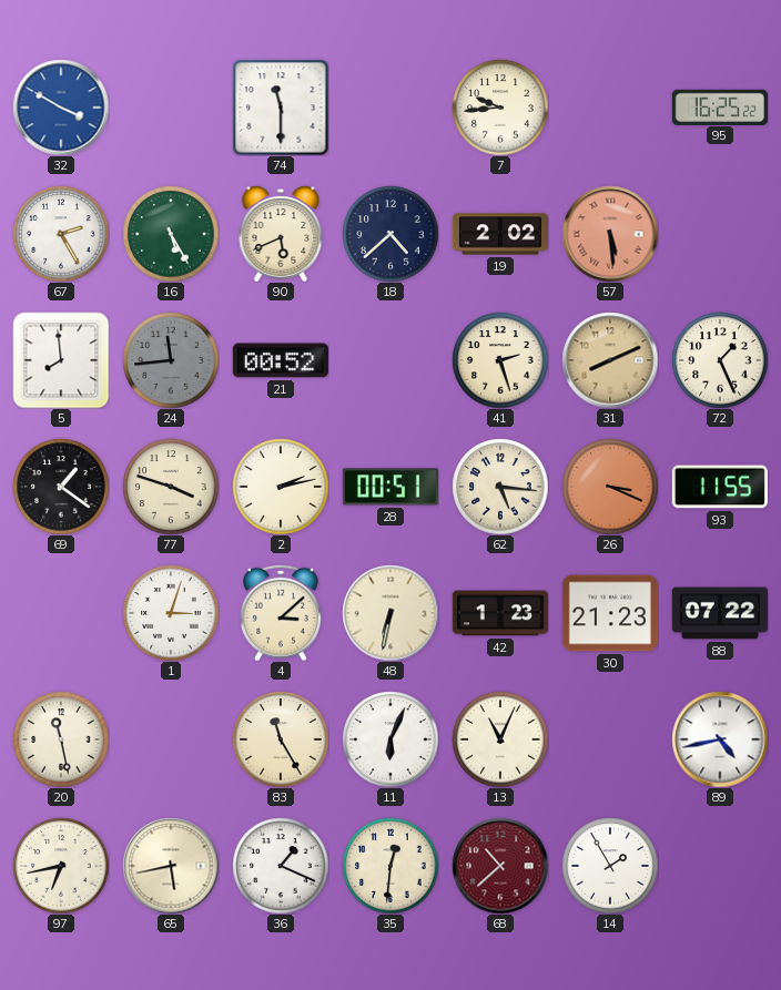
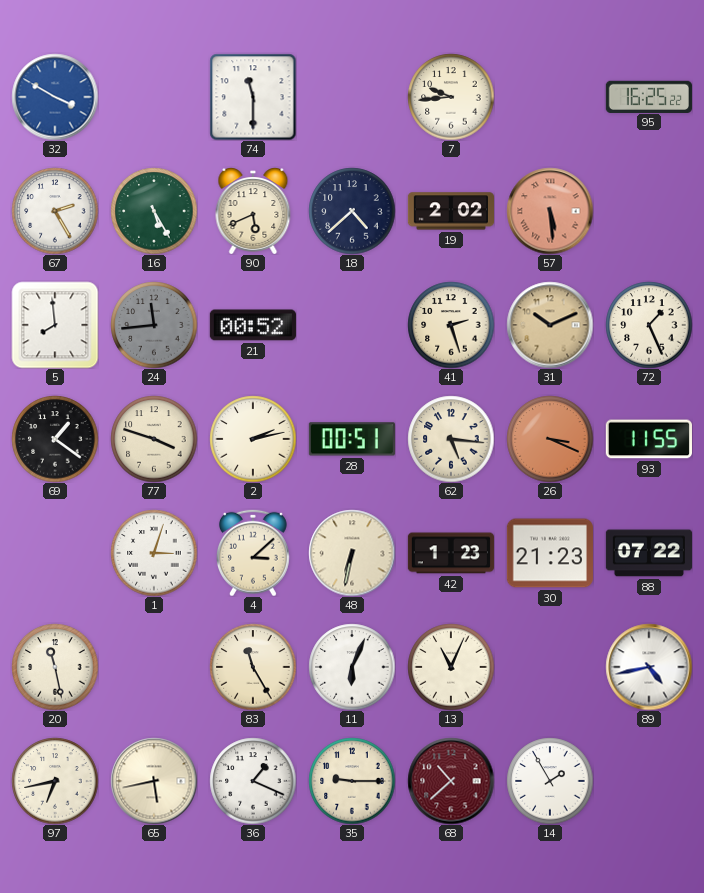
31: 8:11 -> 10:11
35: 12:31 -> 9:15
